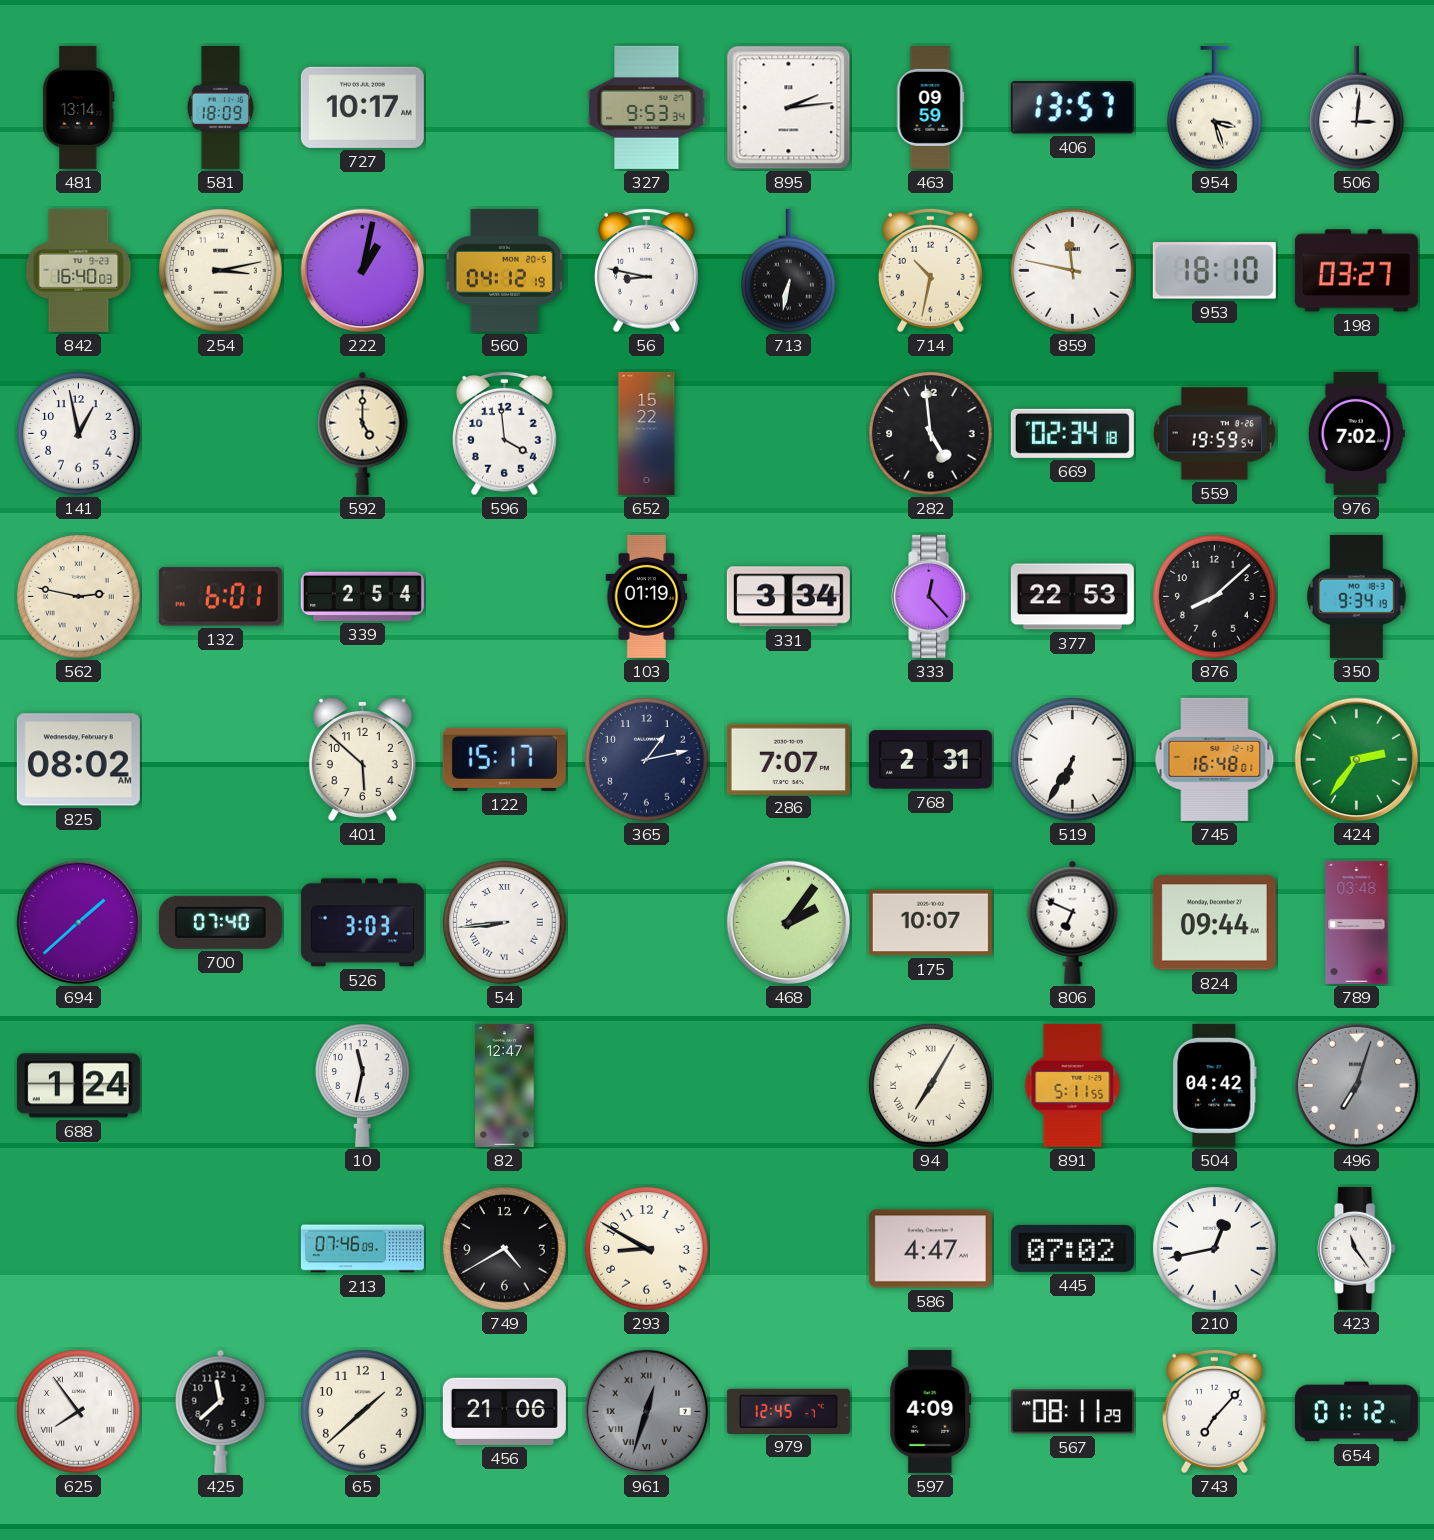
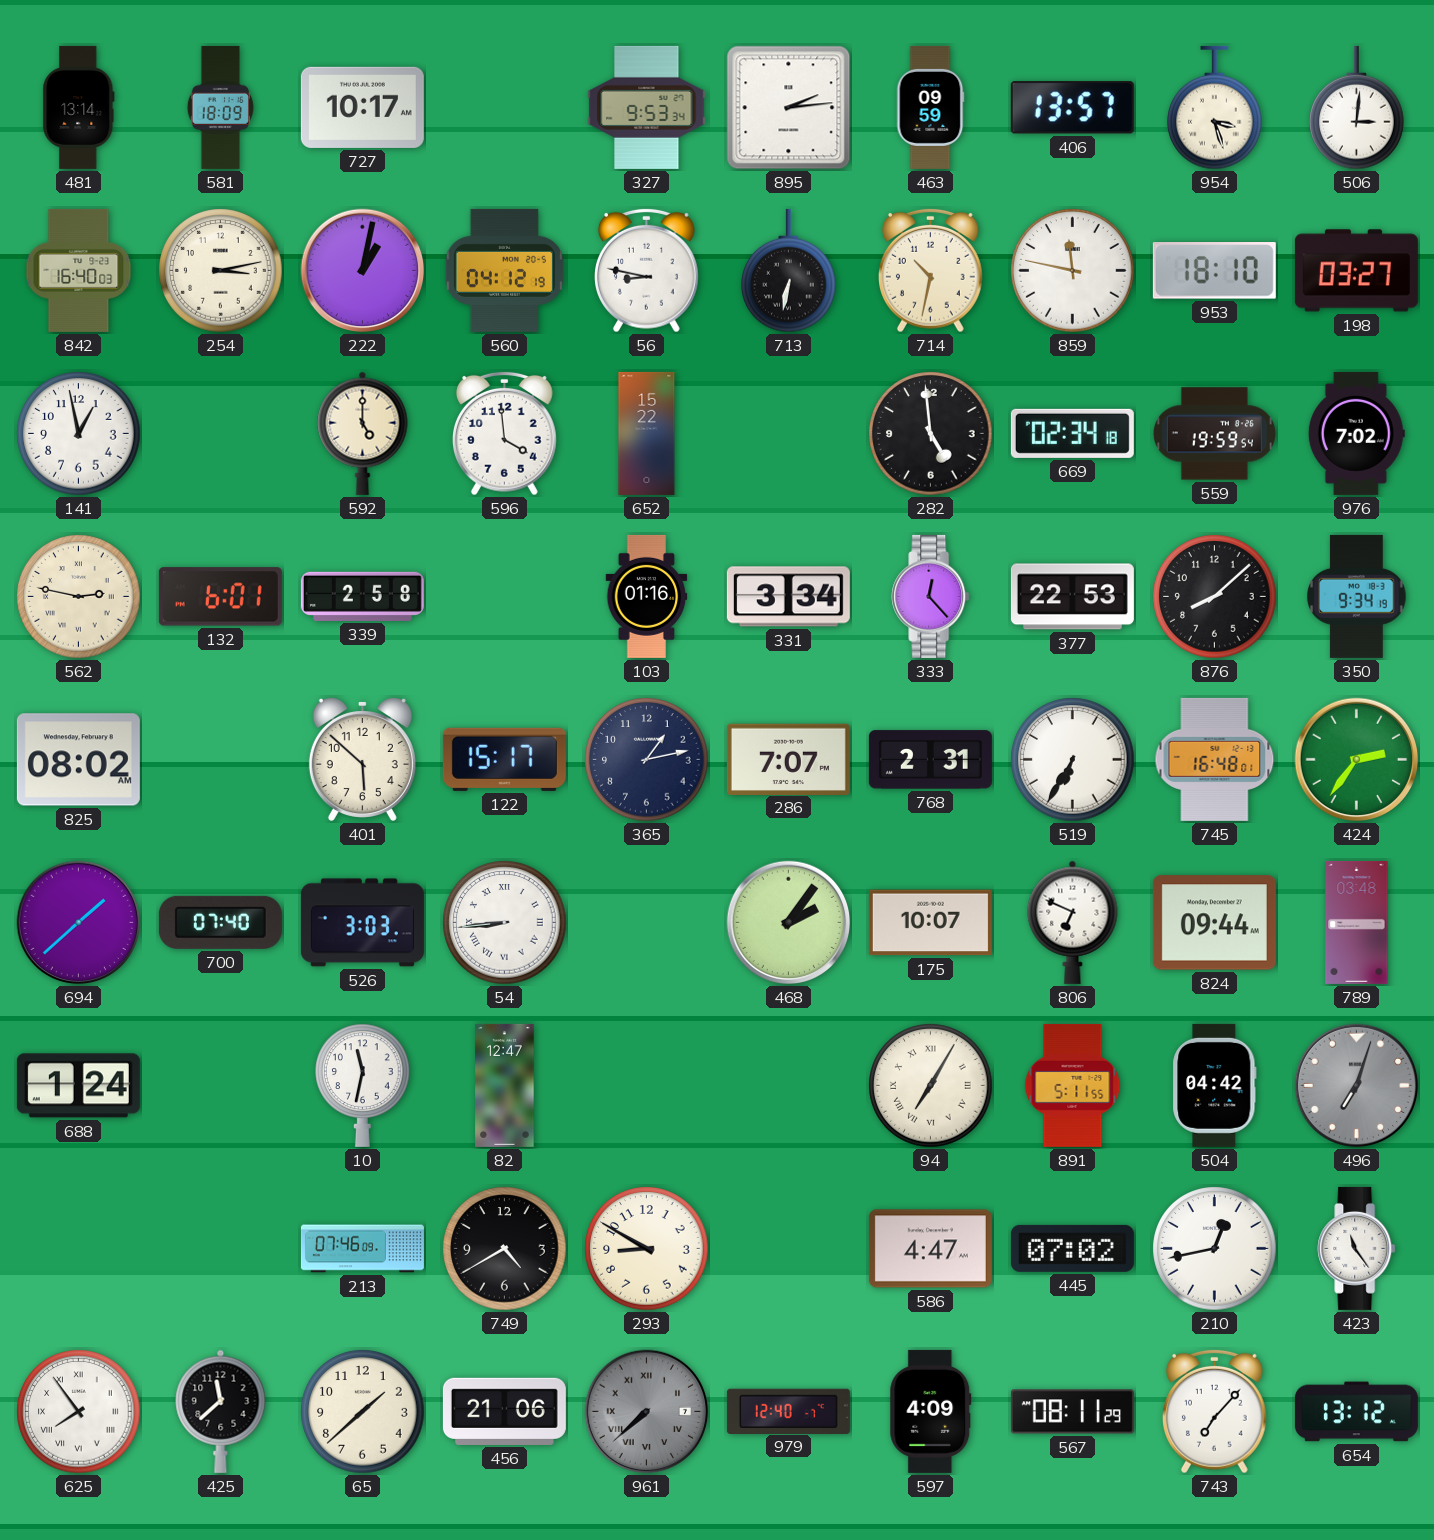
339: 2:54 -> 2:58
103: 01:19 -> 01:16
961: 12:33 -> 7:38
979: 12:45 -> 12:40
654: 01:12 -> 13:12
